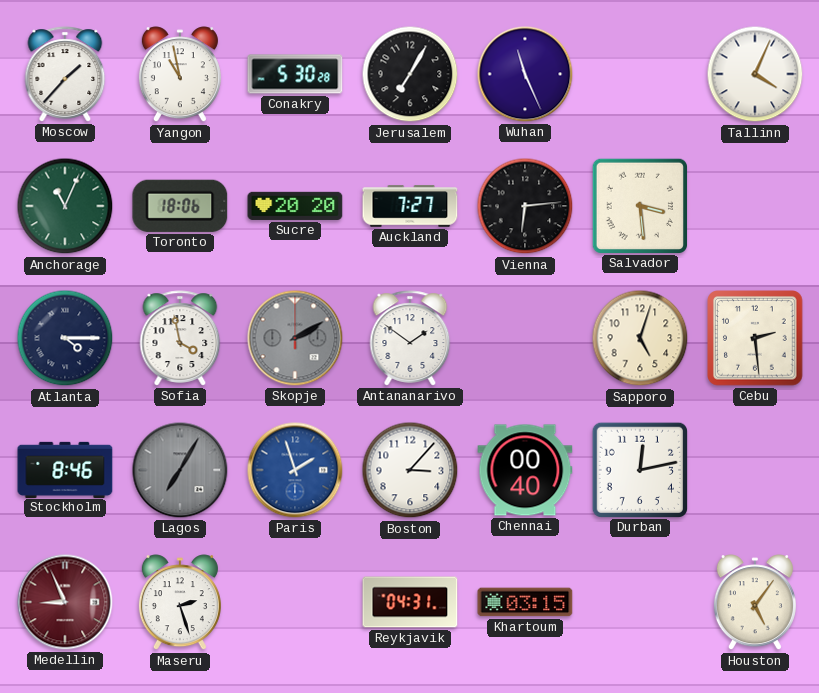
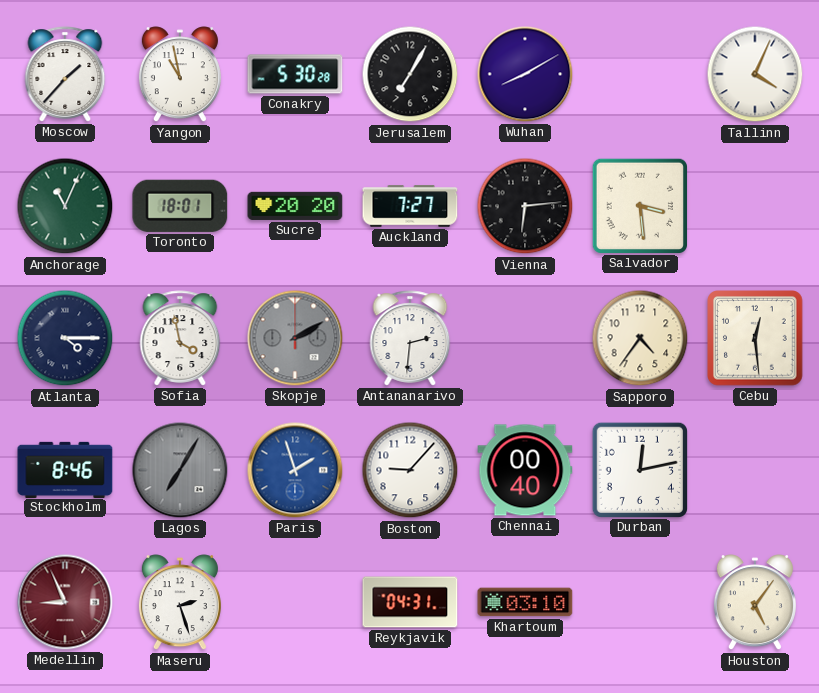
Wuhan: 11:26 -> 8:10
Toronto: 18:06 -> 18:01
Antananarivo: 1:51 -> 2:31
Sapporo: 5:03 -> 4:36
Cebu: 2:29 -> 12:29
Boston: 3:07 -> 9:07
Khartoum: 03:15 -> 03:10
